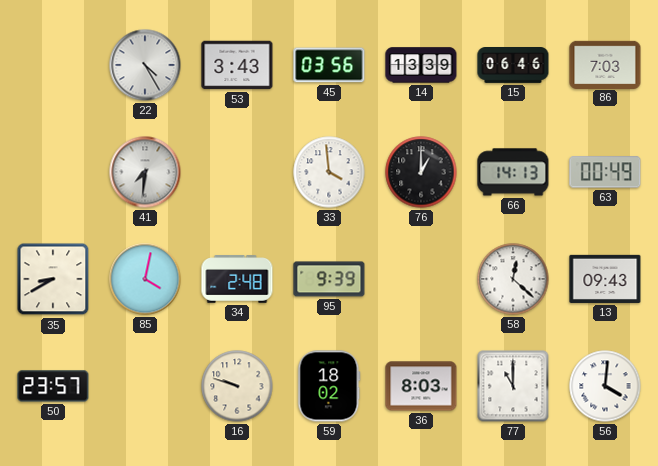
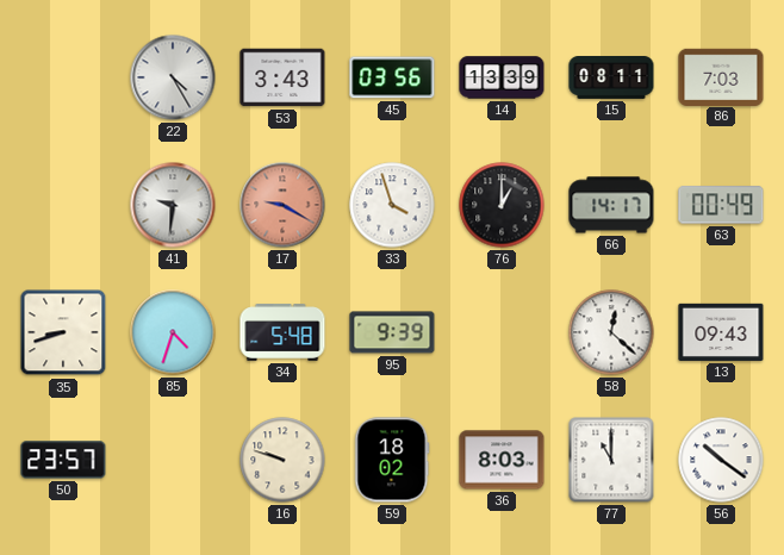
15: 06:46 -> 08:11
41: 7:31 -> 9:31
17: none -> 9:20
33: 3:59 -> 3:57
66: 14:13 -> 14:17
35: 8:40 -> 8:42
85: 4:02 -> 4:33
34: 2:48 -> 5:48
56: 4:01 -> 10:21
